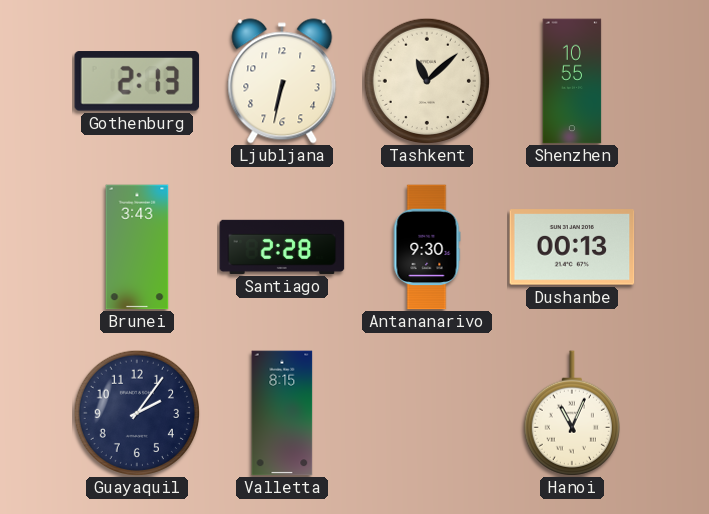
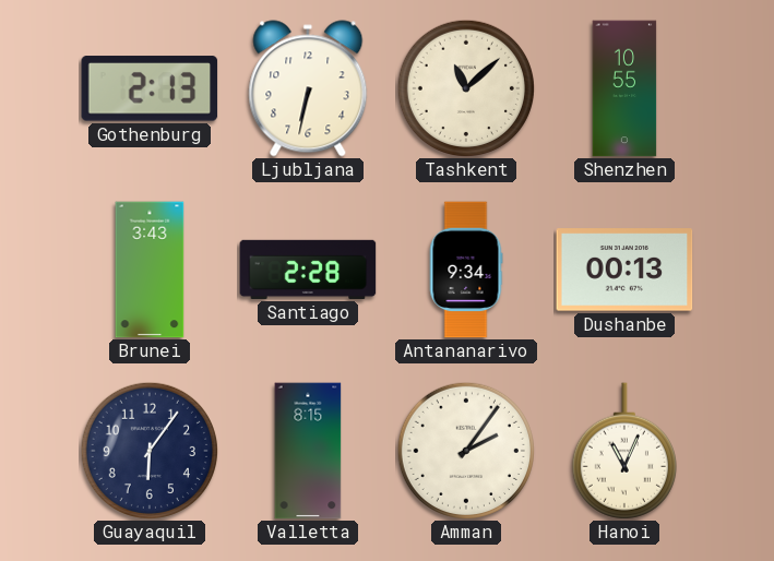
Antananarivo: 9:30 -> 9:34
Guayaquil: 2:06 -> 6:06
Amman: none -> 2:06
